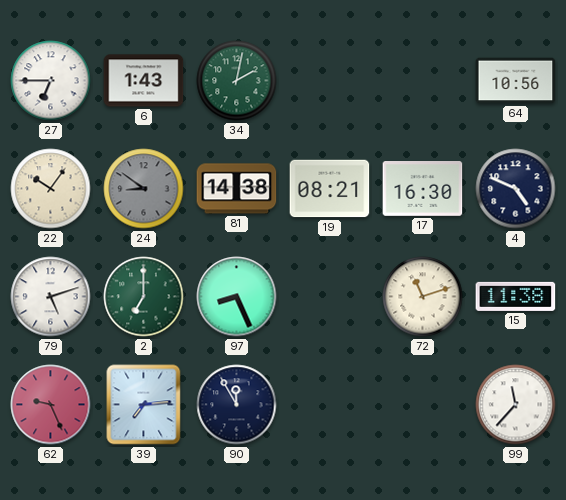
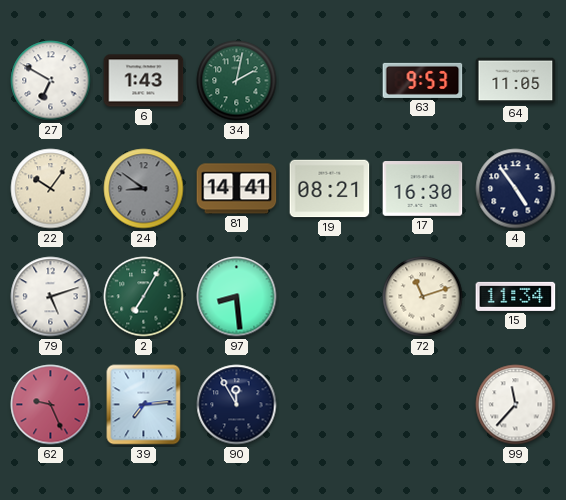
27: 6:45 -> 6:50
63: none -> 9:53
64: 10:56 -> 11:05
81: 14:38 -> 14:41
4: 4:49 -> 4:54
2: 7:00 -> 7:05
97: 8:26 -> 8:29
15: 11:38 -> 11:34
